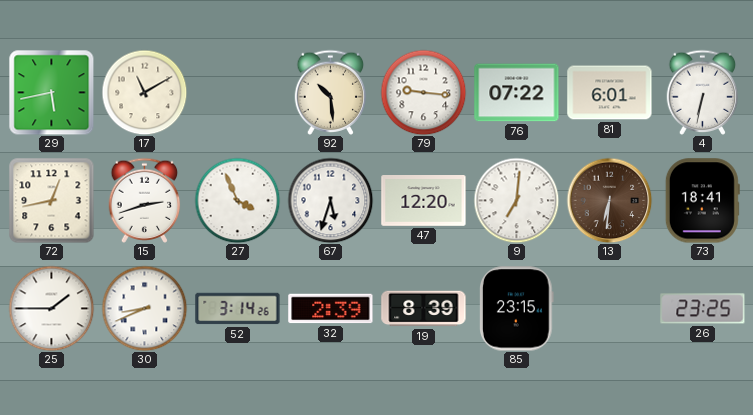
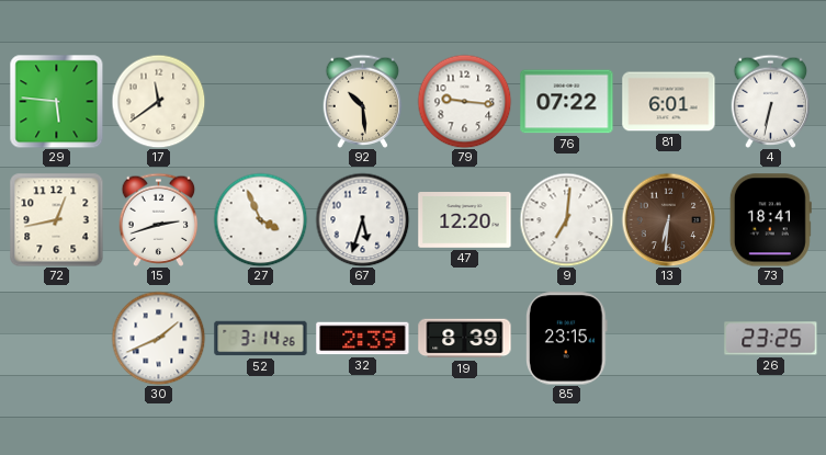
29: 5:43 -> 5:46
17: 11:10 -> 11:39
25: 1:45 -> none
30: 8:41 -> 1:41
